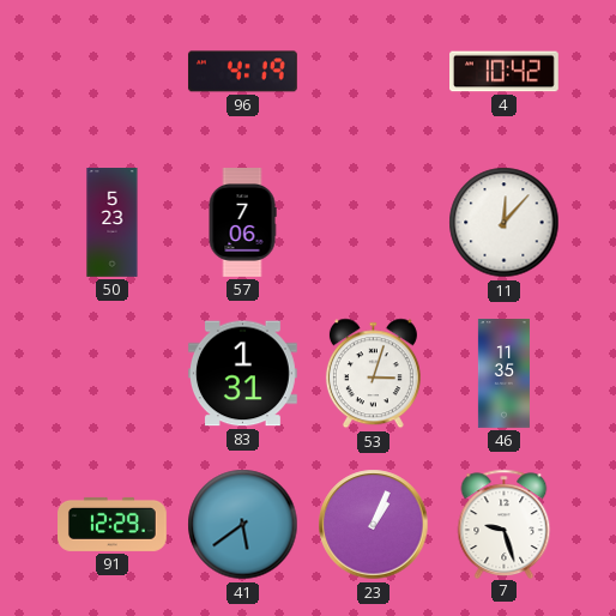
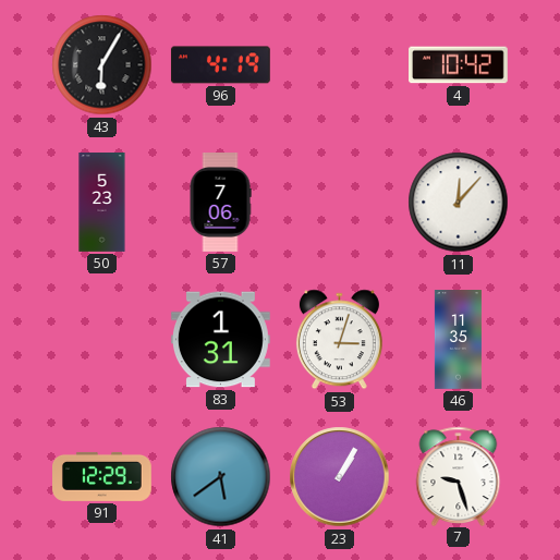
43: none -> 6:05
23: 1:04 -> 1:05
